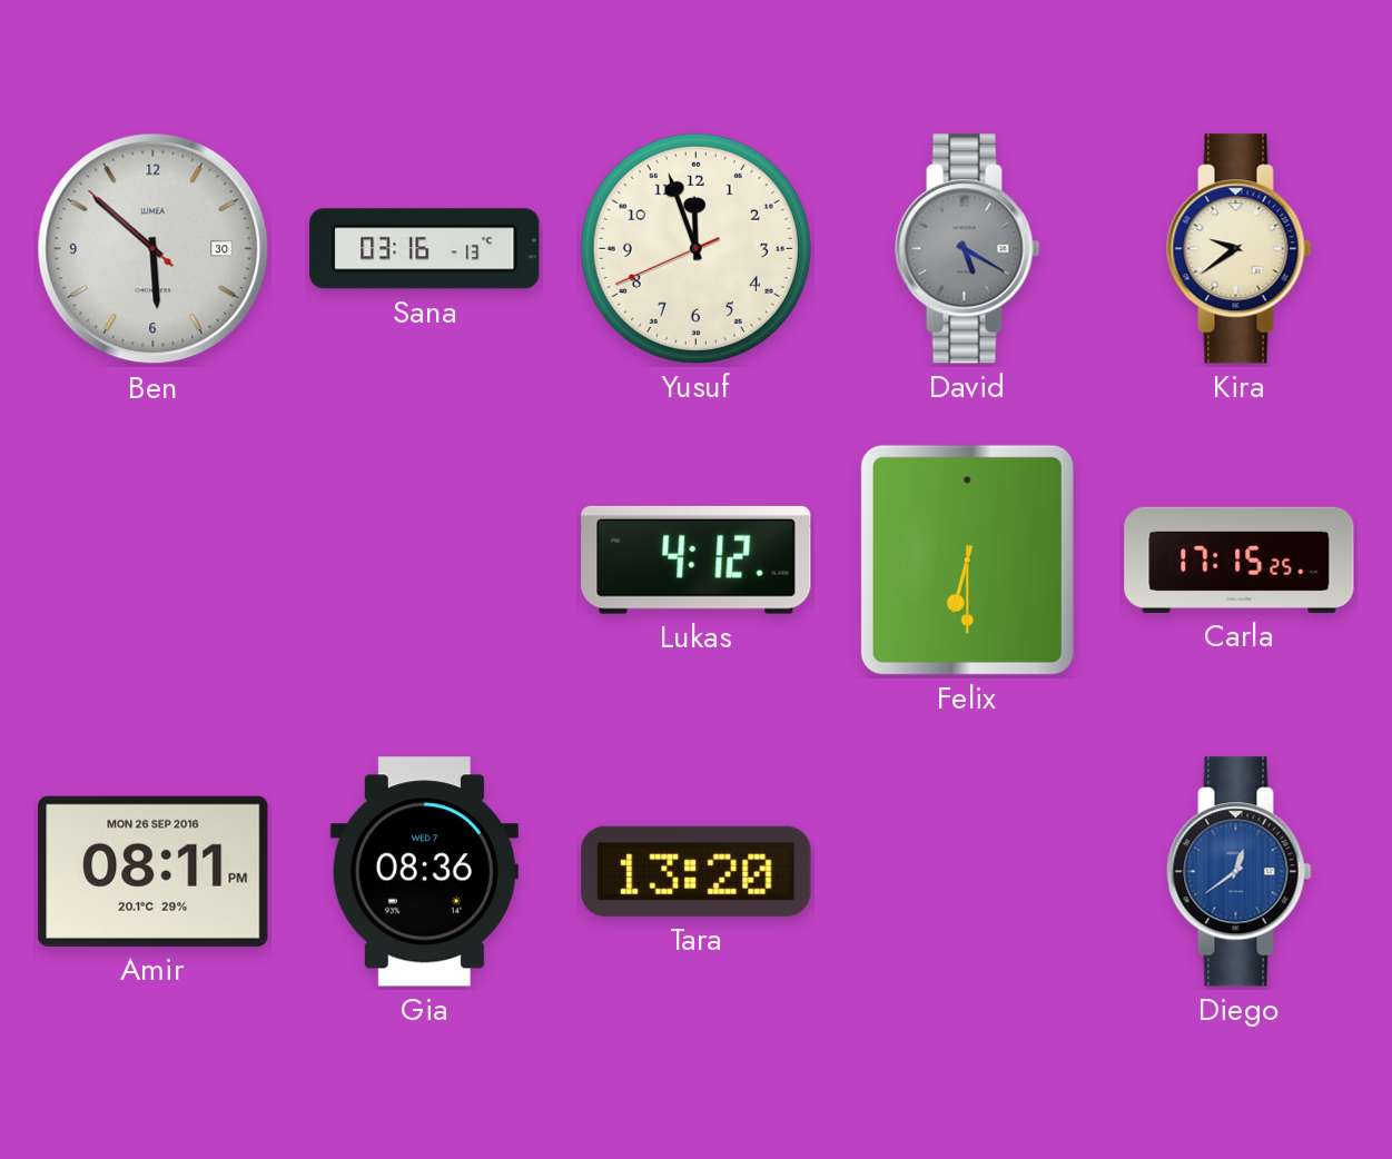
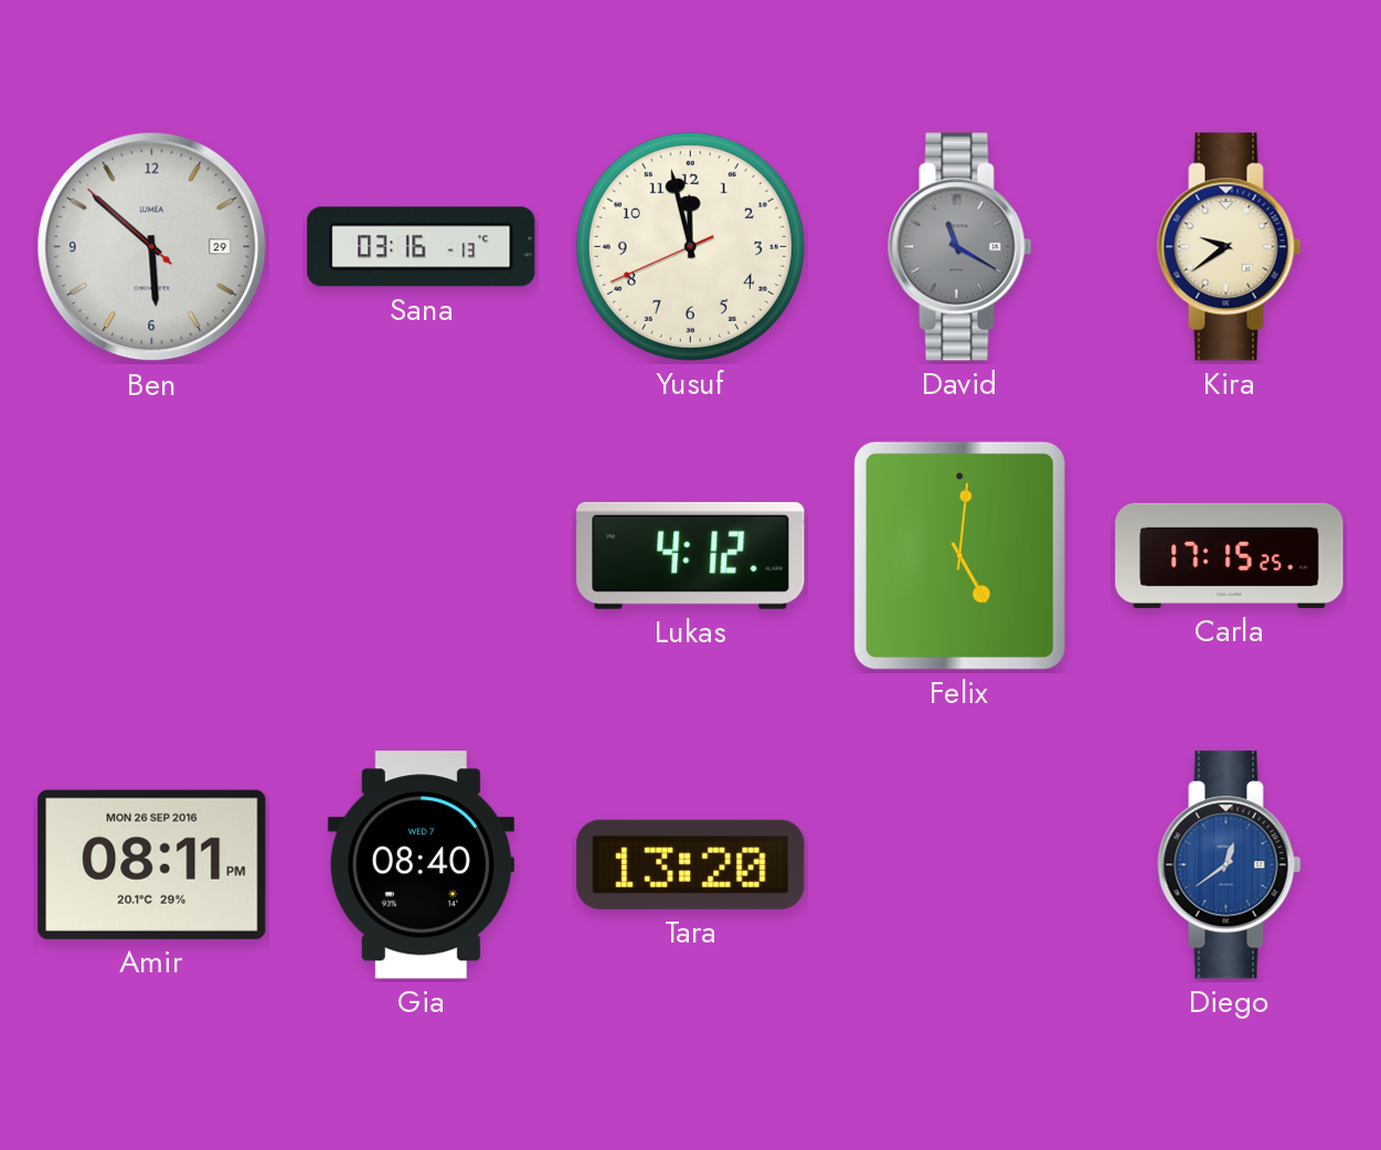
Ben date: 30 -> 29
Yusuf: 11:56 -> 11:57
David: 5:20 -> 11:20
Felix: 6:30 -> 5:01
Gia: 08:36 -> 08:40
